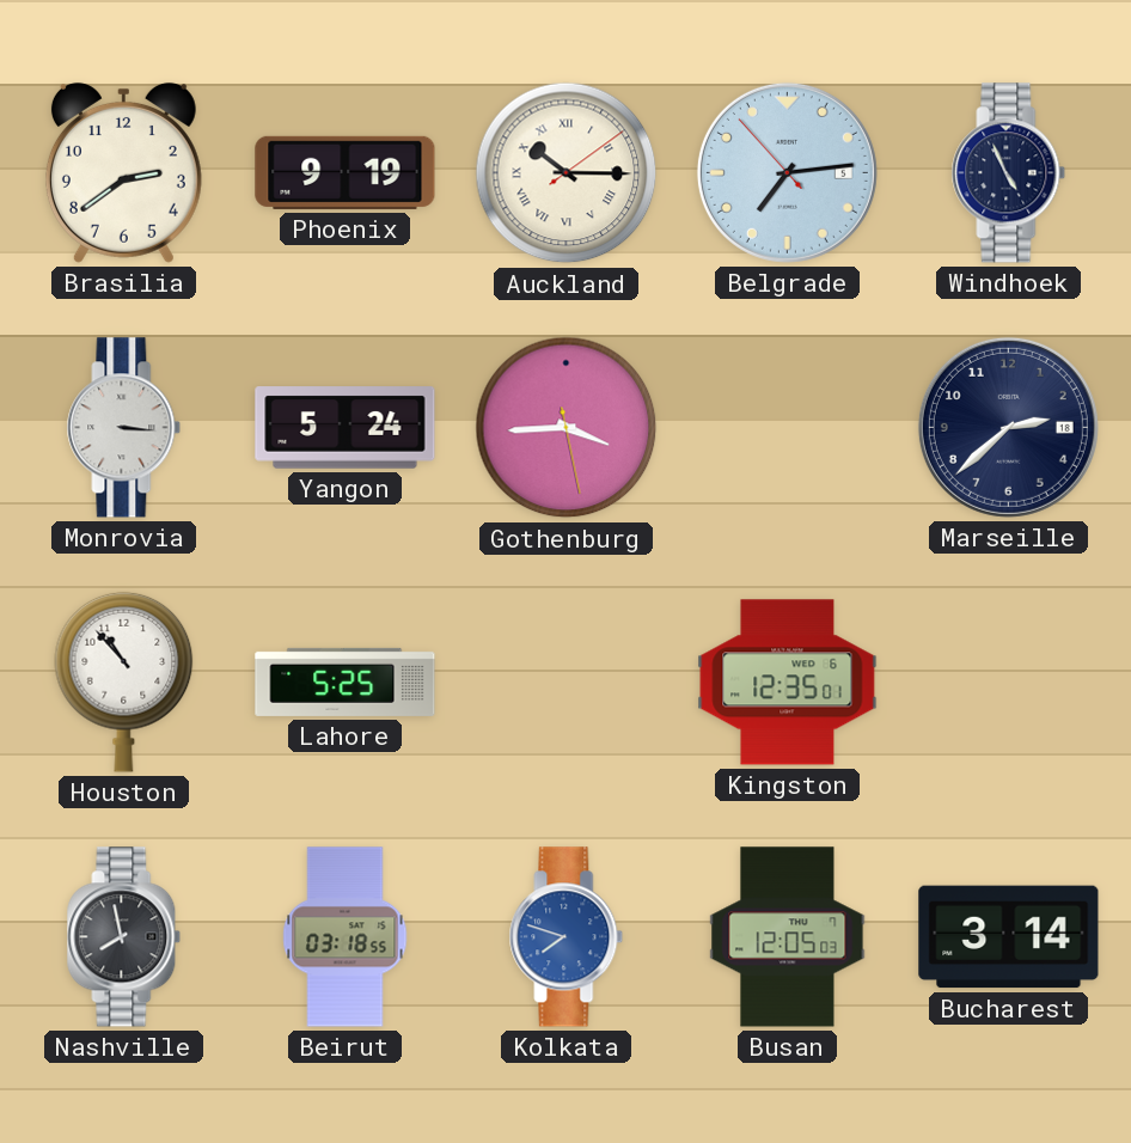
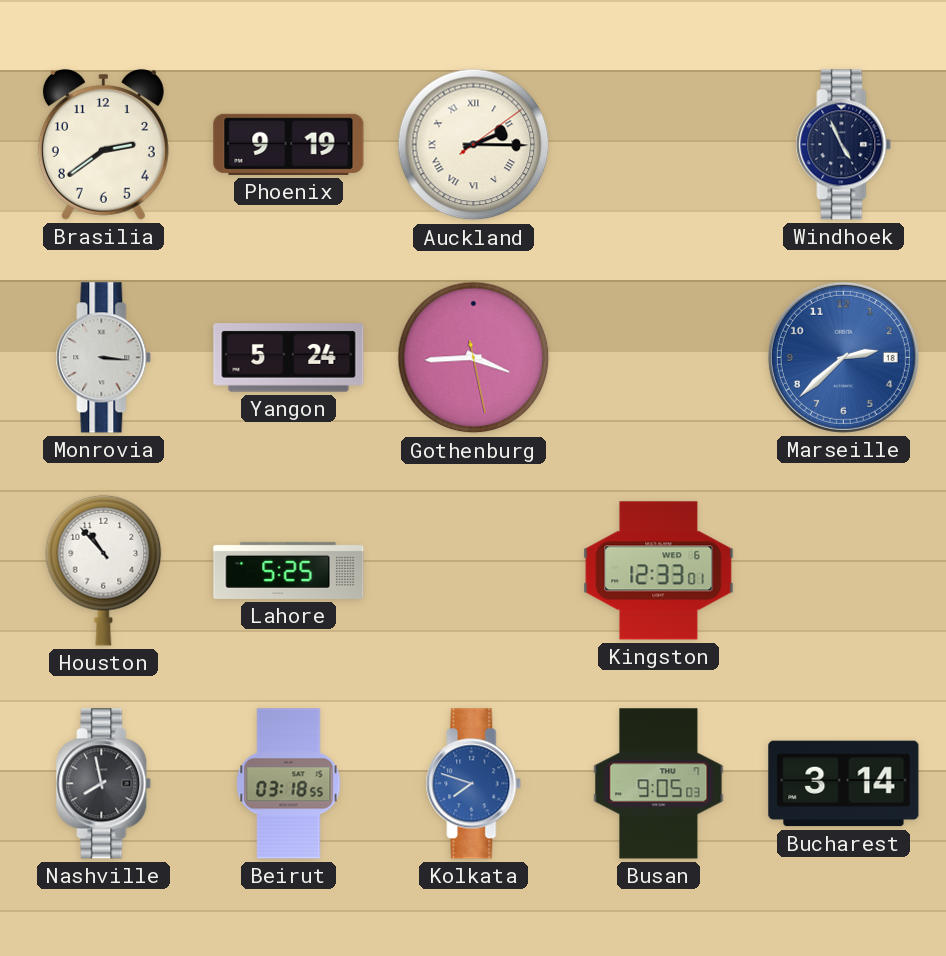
Auckland: 10:15 -> 2:15
Belgrade: 7:13 -> none
Marseille dial: navy -> blue
Kingston: 12:35 -> 12:33
Busan: 12:05 -> 9:05
